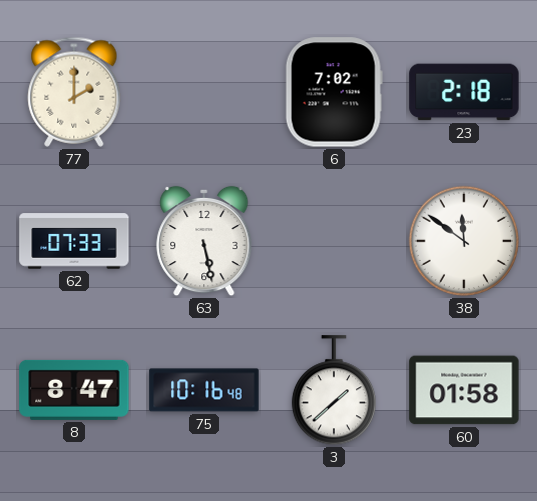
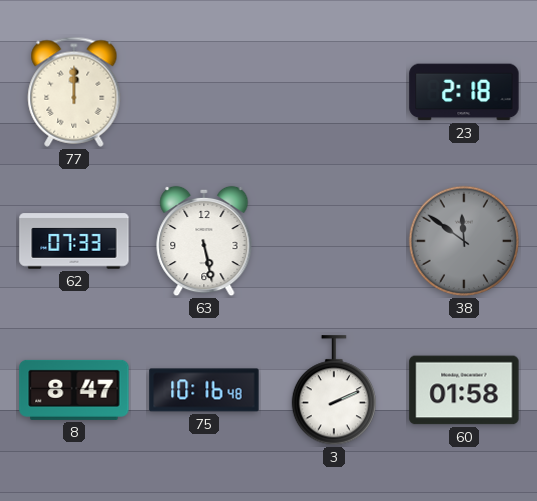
77: 2:00 -> 12:00
6: 7:02 -> none
38 dial: white -> grey
3: 1:38 -> 2:11
